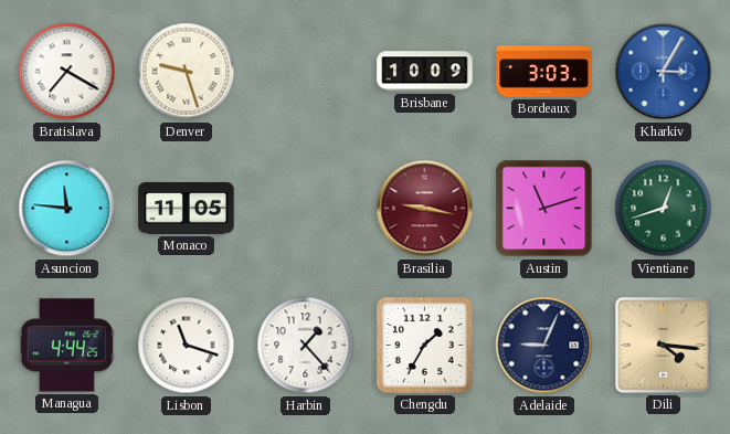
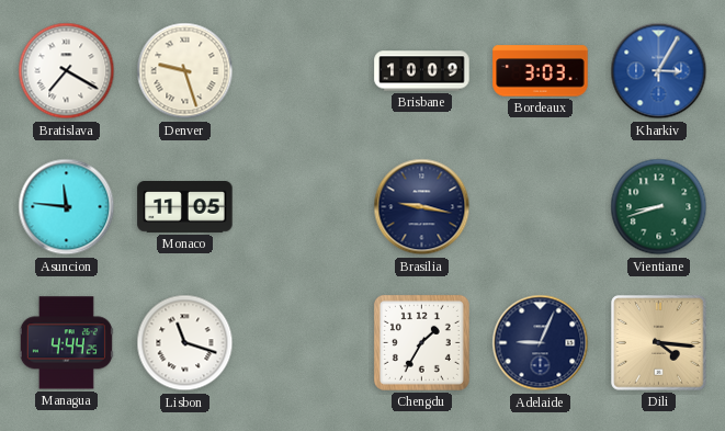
Brasilia dial: burgundy -> navy
Austin: 11:12 -> none
Vientiane: 12:42 -> 8:42
Harbin: 1:23 -> none
